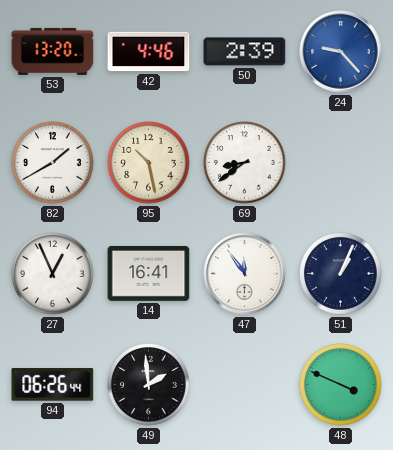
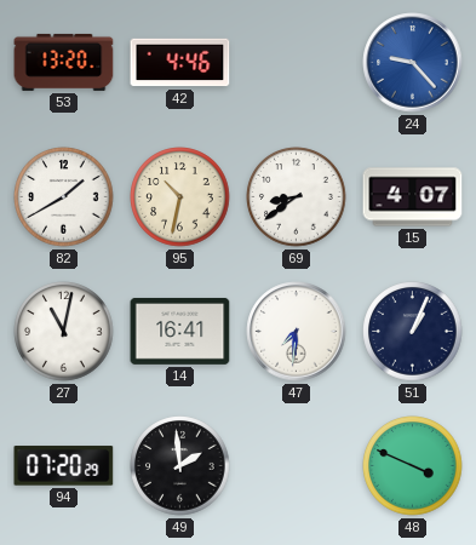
50: 2:39 -> none
95: 10:28 -> 10:32
15: none -> 4:07
27: 12:56 -> 11:02
47: 11:54 -> 7:31
94: 06:26 -> 07:20
